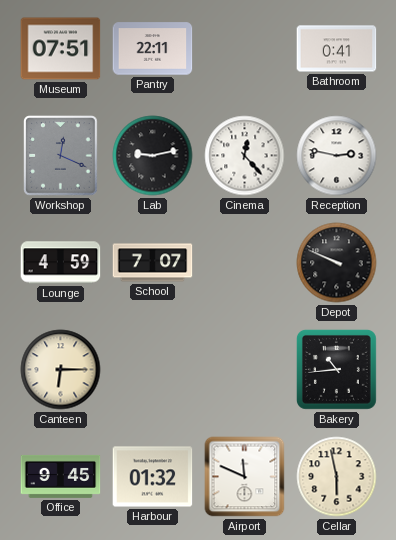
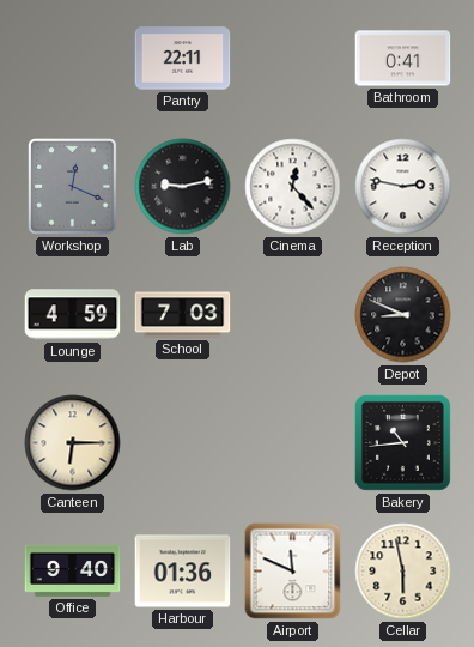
Museum: 07:51 -> none
School: 7:07 -> 7:03
Depot: 9:49 -> 8:49
Office: 9:45 -> 9:40
Harbour: 01:32 -> 01:36
